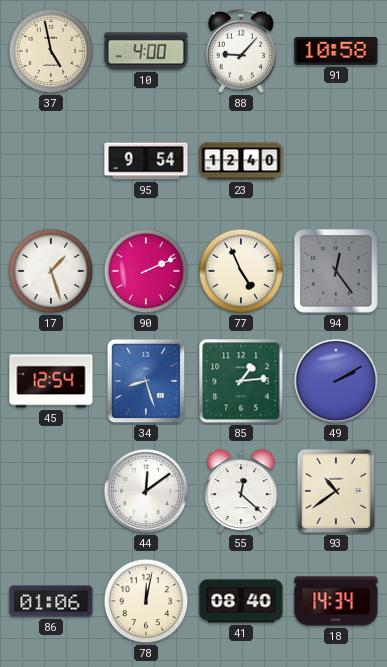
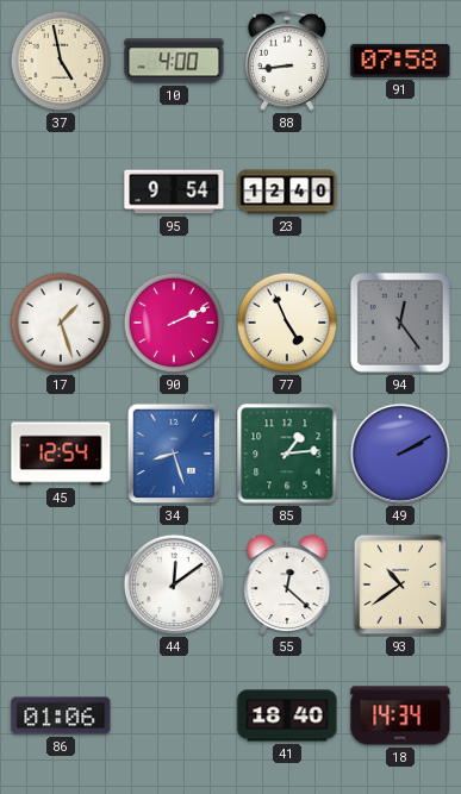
88: 9:07 -> 8:44
91: 10:58 -> 07:58
78: 12:02 -> none
41: 08:40 -> 18:40
